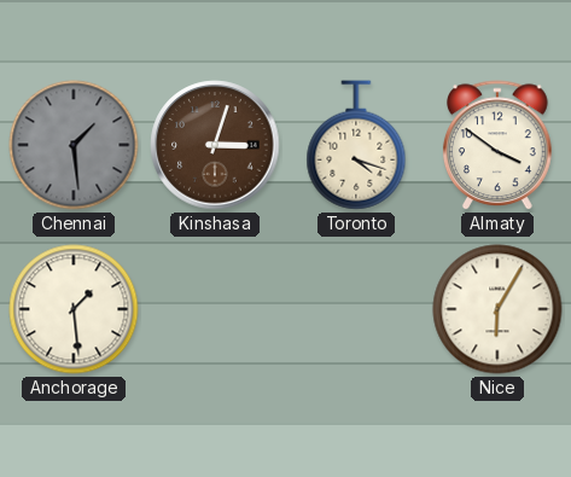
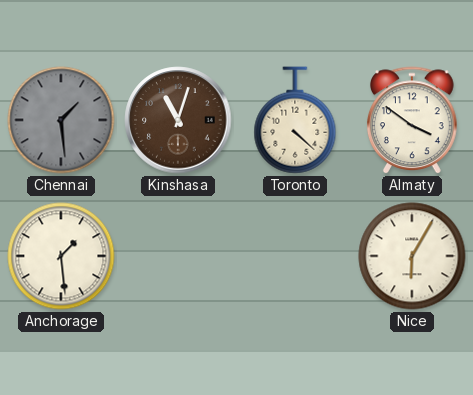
Kinshasa: 3:03 -> 11:03
Toronto: 4:18 -> 4:22
